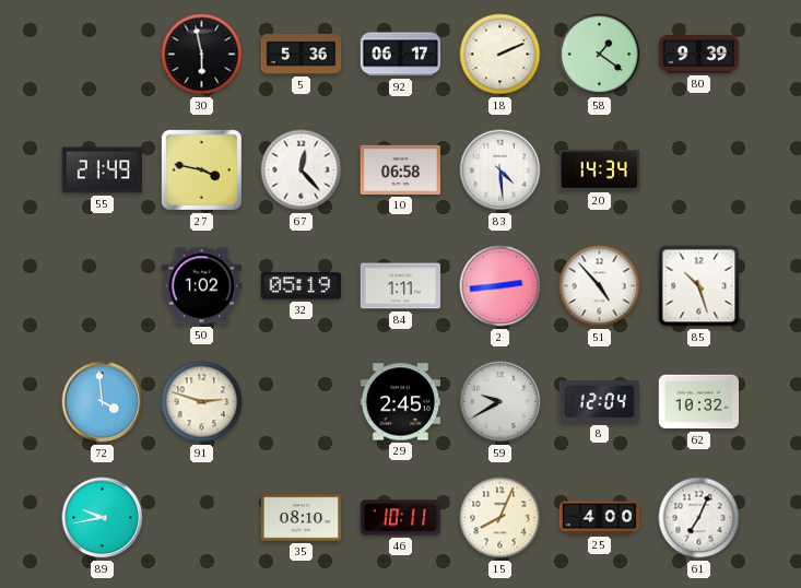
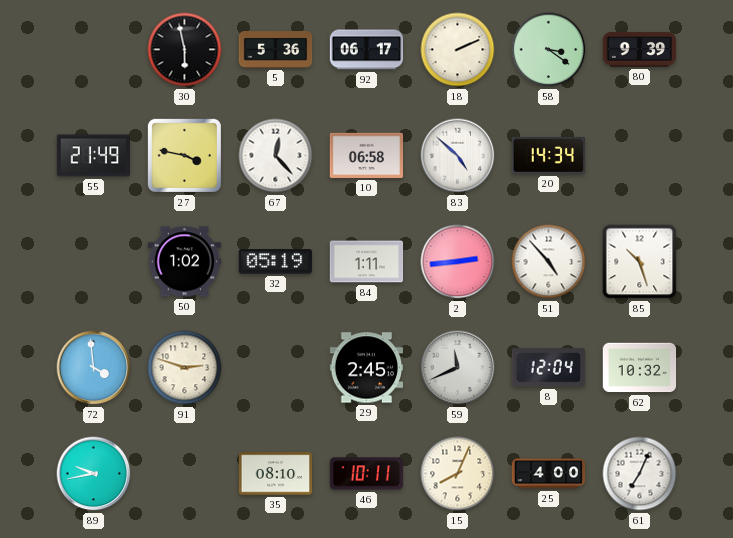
58: 1:21 -> 3:21
83: 4:29 -> 4:52
59: 9:40 -> 11:41
